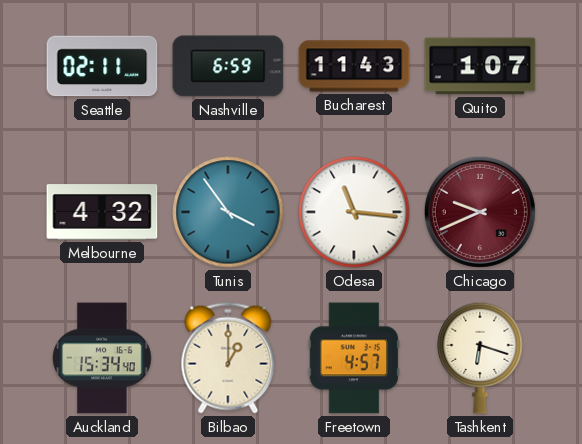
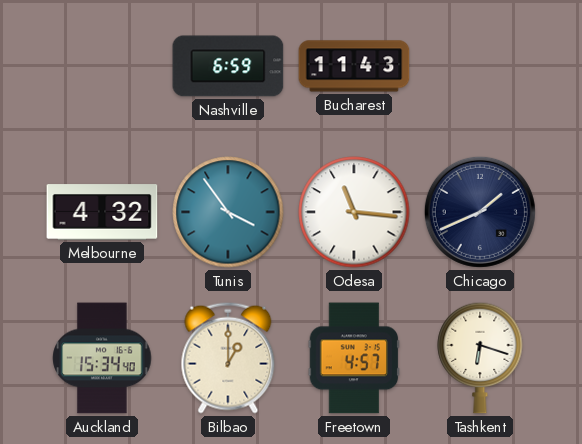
Seattle: 02:11 -> none
Quito: 1:07 -> none
Chicago: 9:41 -> 1:41
Chicago dial: burgundy -> navy
